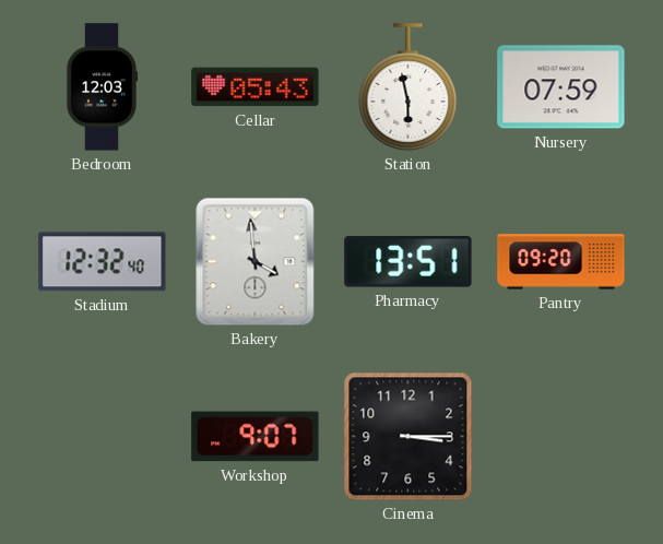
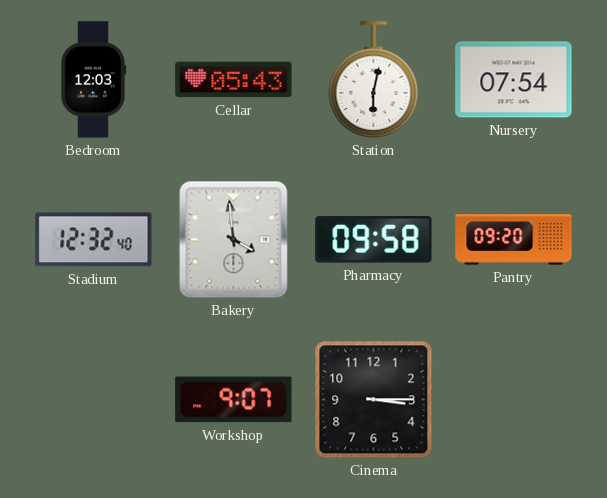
Station: 5:58 -> 6:02
Nursery: 07:59 -> 07:54
Pharmacy: 13:51 -> 09:58
